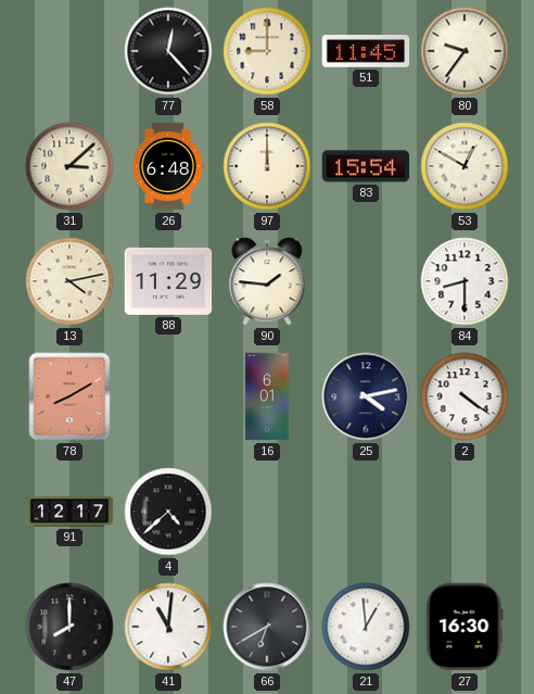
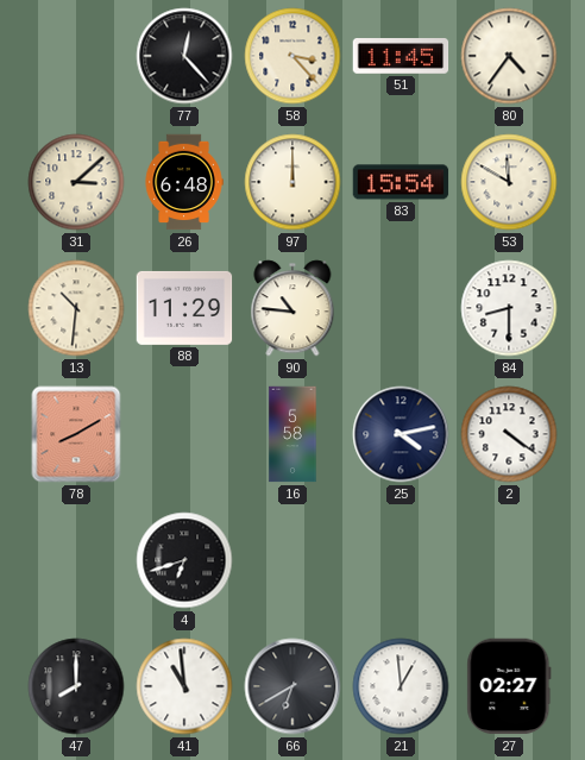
58: 9:00 -> 3:23
80: 9:36 -> 4:36
53: 12:50 -> 11:50
13: 4:13 -> 10:31
90: 1:46 -> 10:46
16: 6:01 -> 5:58
91: 12:17 -> none
4: 4:38 -> 6:42
41: 11:01 -> 10:59
27: 16:30 -> 02:27
